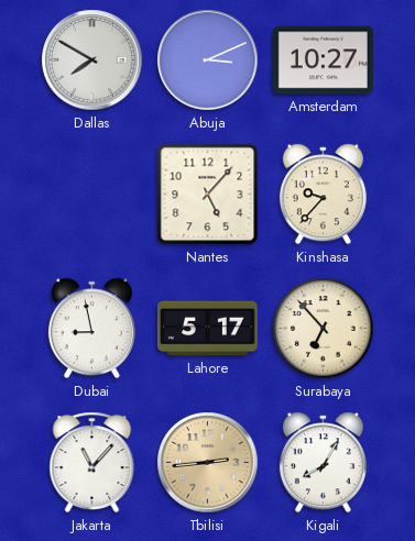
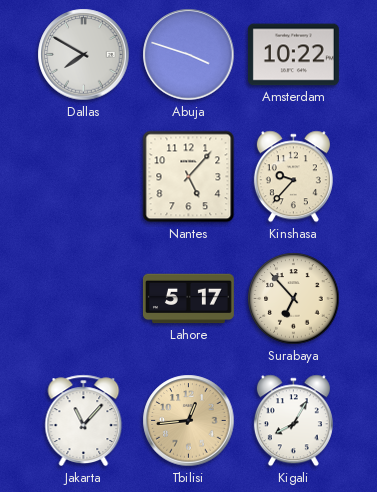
Abuja: 3:11 -> 3:48
Amsterdam: 10:27 -> 10:22
Dubai: 8:58 -> none
Tbilisi: 2:44 -> 12:44
